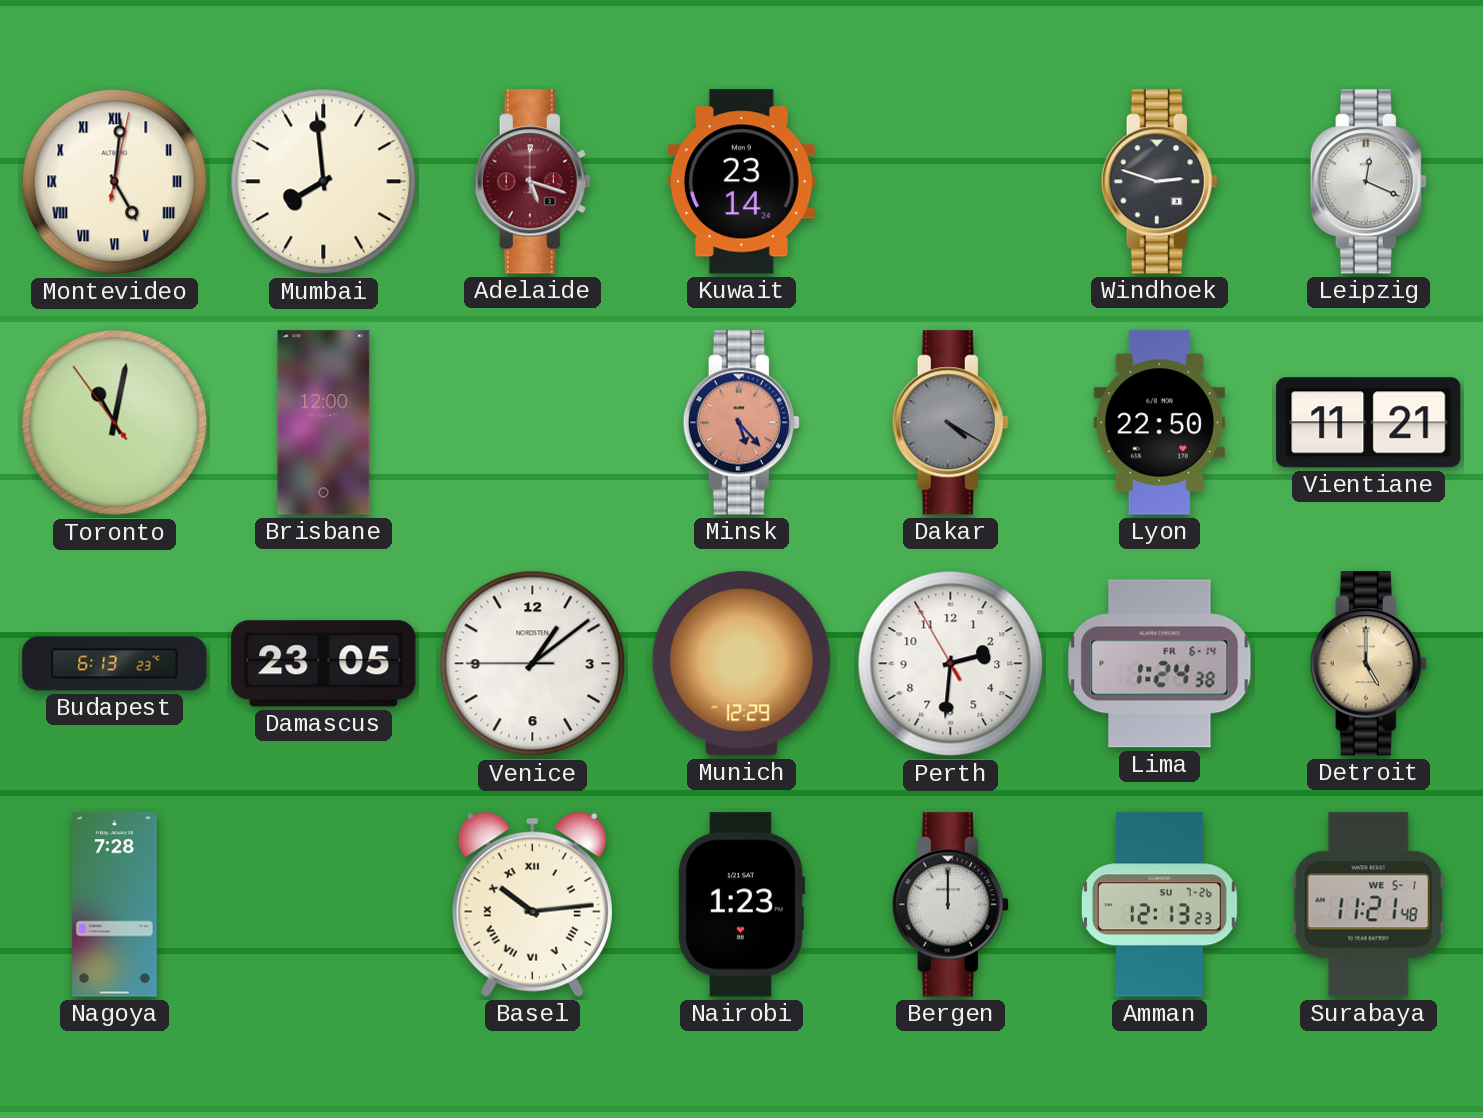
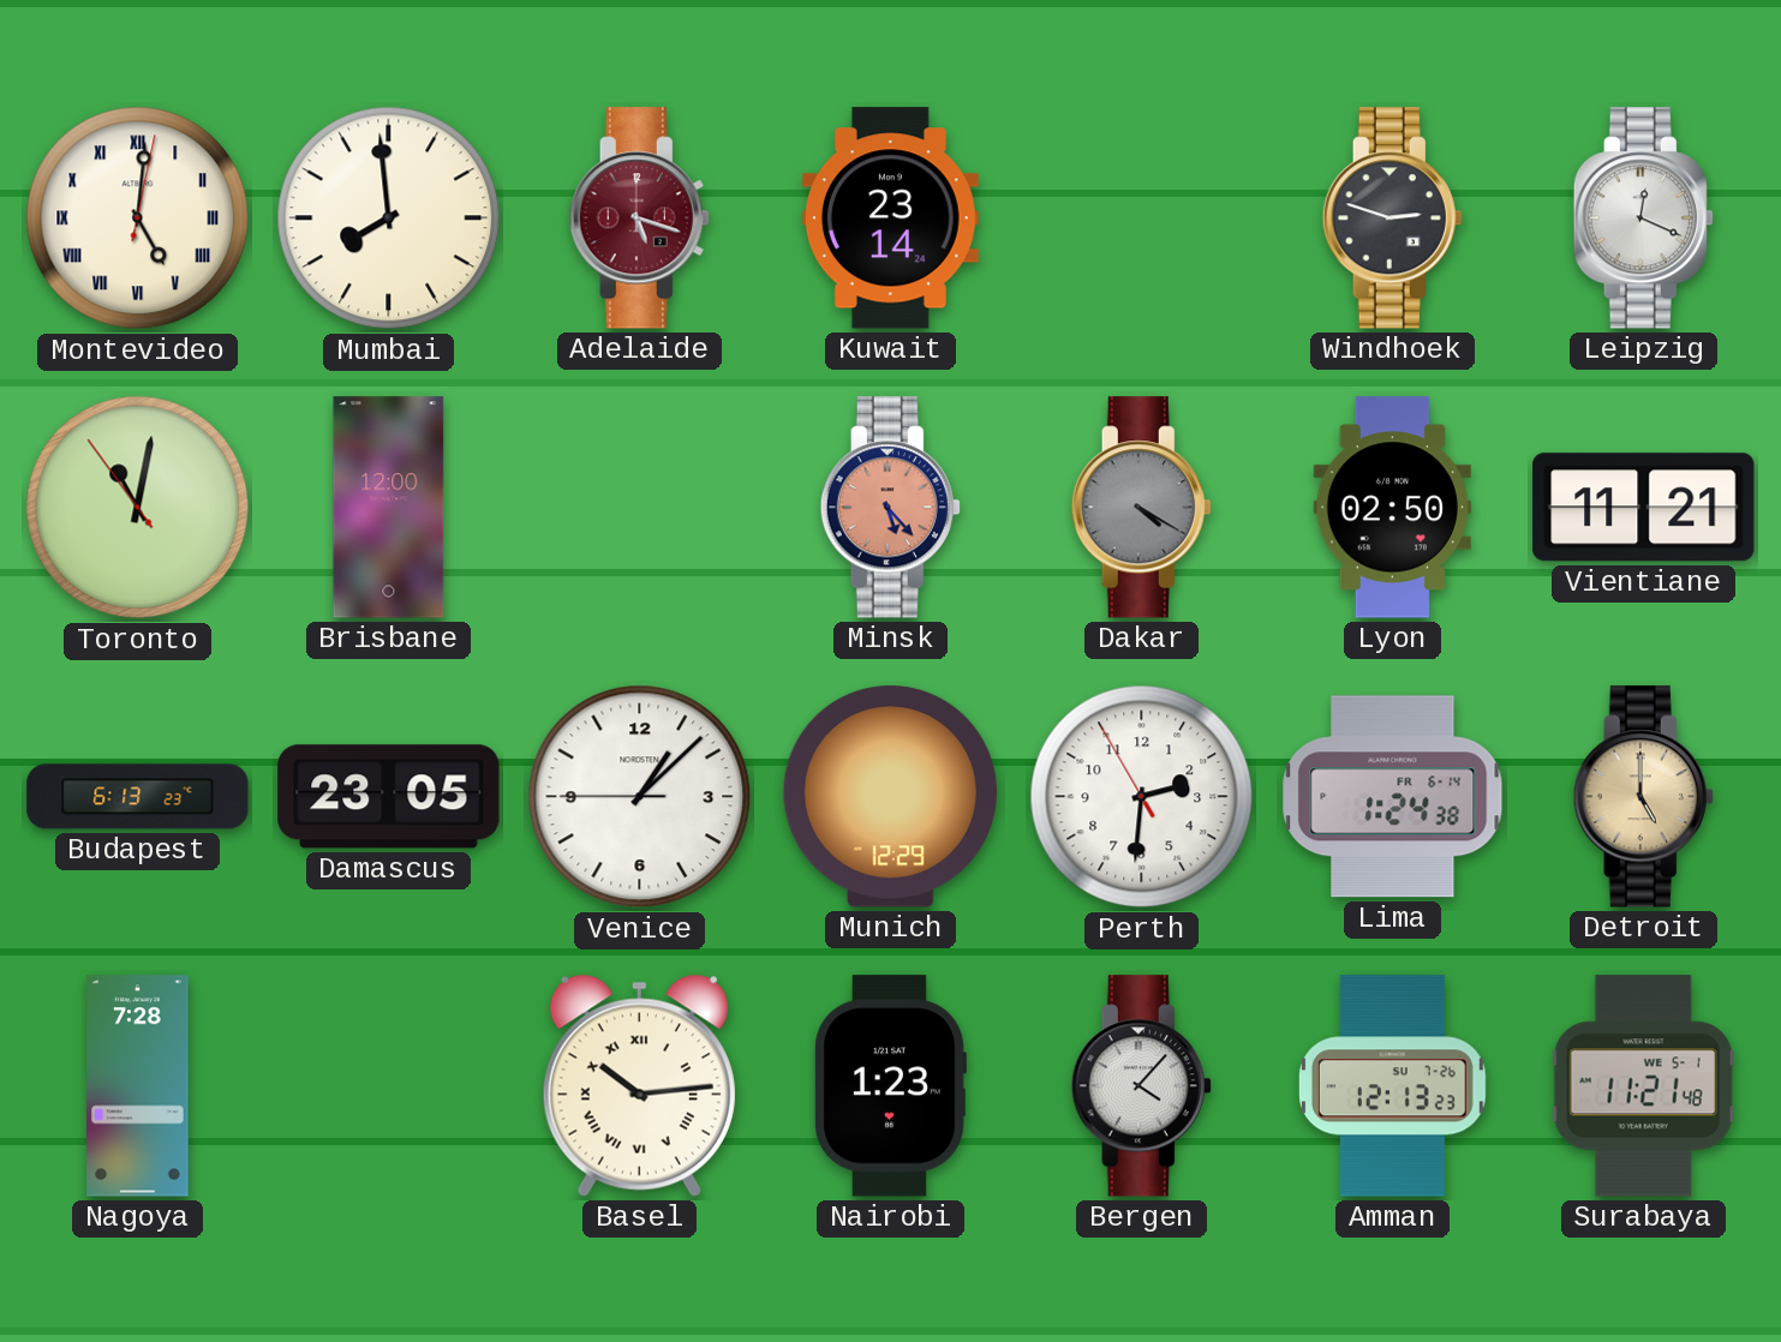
Lyon: 22:50 -> 02:50
Venice: 1:08 -> 1:07
Bergen: 12:00 -> 4:07
